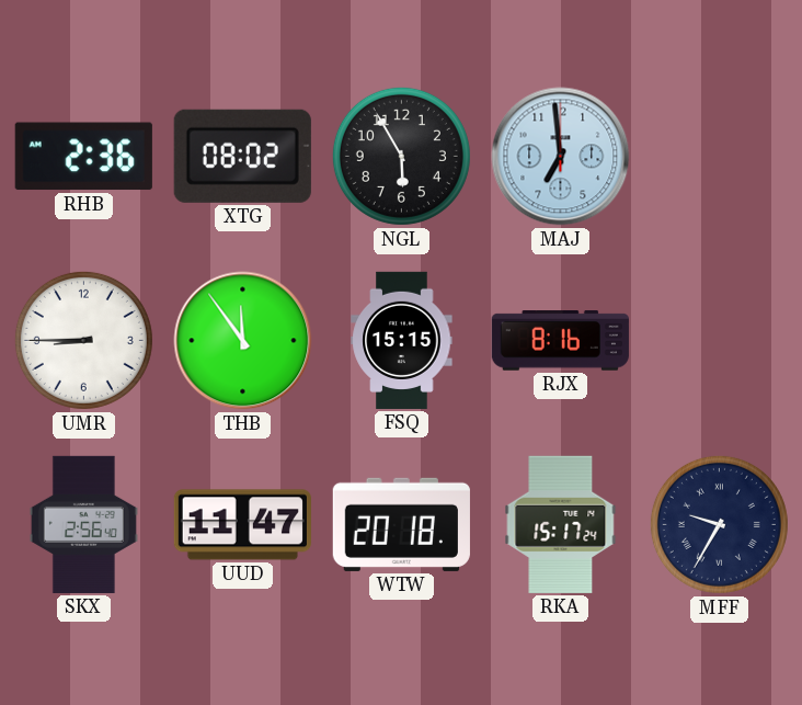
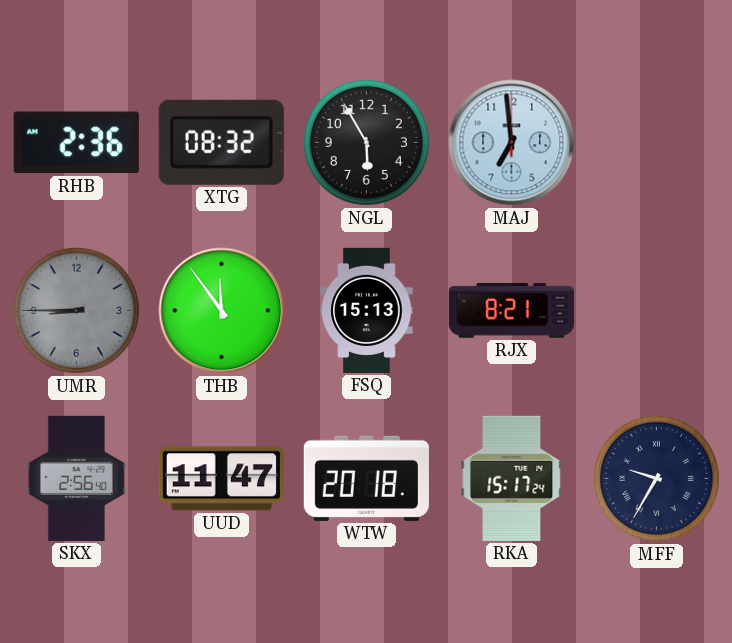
XTG: 08:02 -> 08:32
UMR dial: white -> grey
FSQ: 15:15 -> 15:13
RJX: 8:16 -> 8:21
